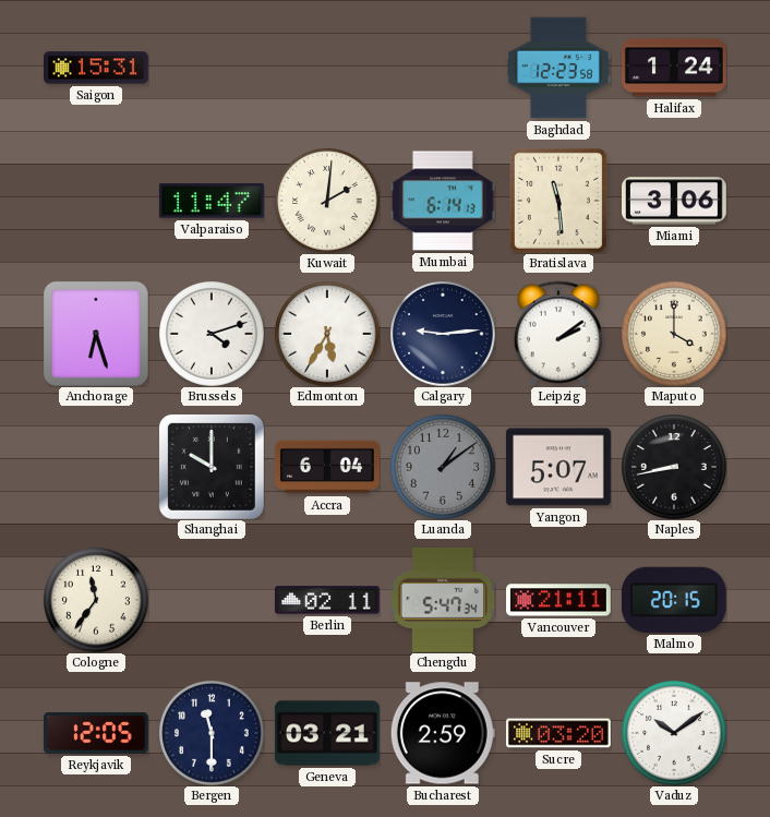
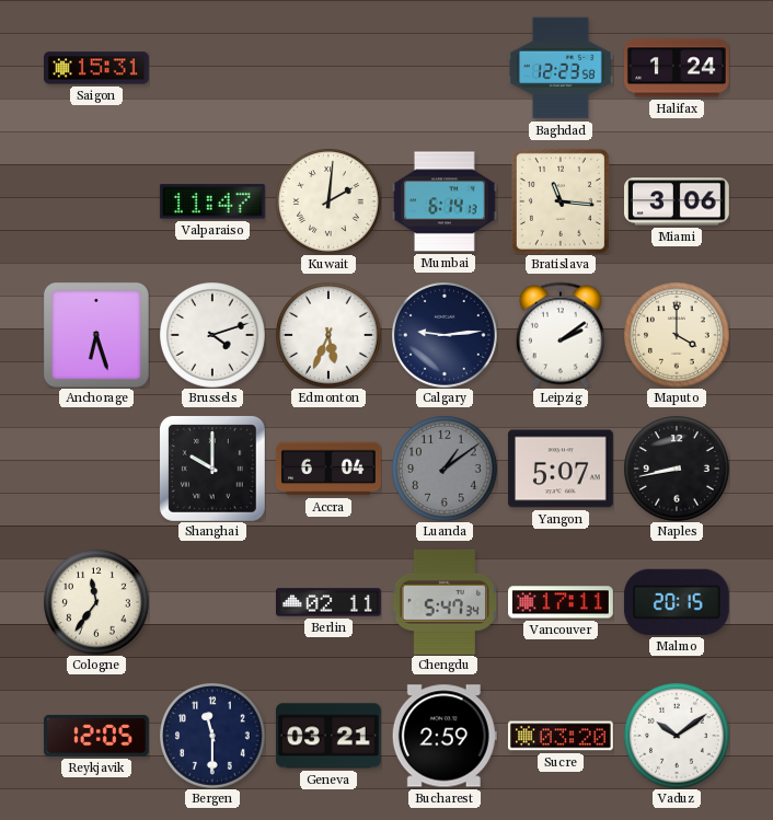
Bratislava: 11:29 -> 11:16
Edmonton: 5:35 -> 5:34
Vancouver: 21:11 -> 17:11
